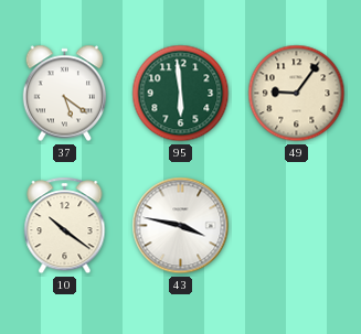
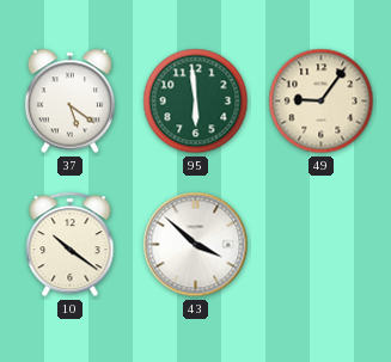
43: 3:47 -> 3:52
